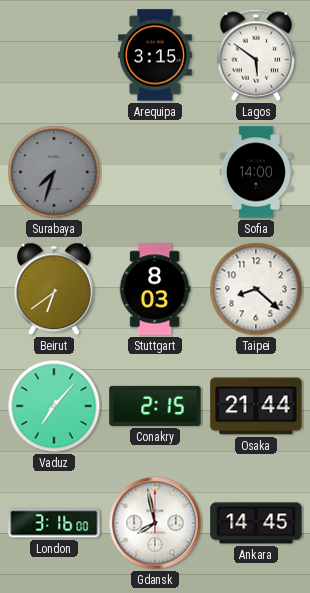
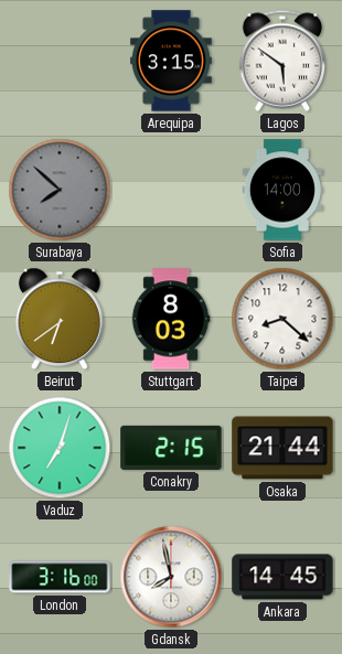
Surabaya: 7:33 -> 7:52
Vaduz: 7:07 -> 7:03
